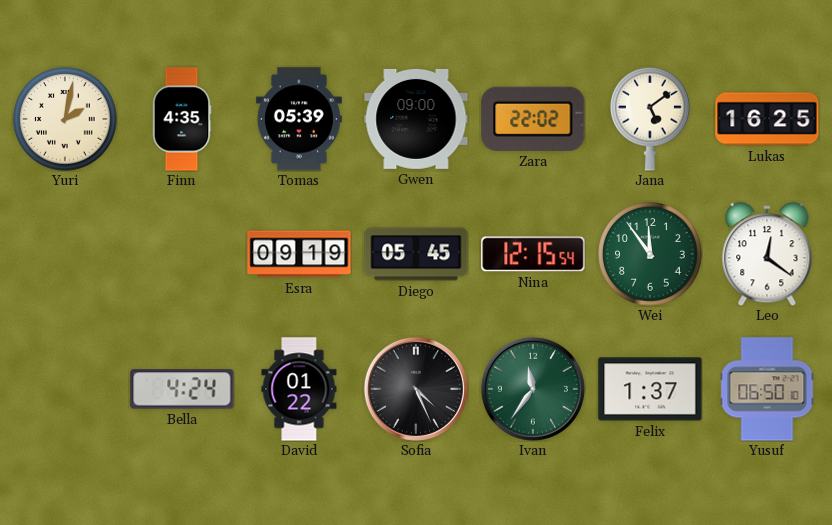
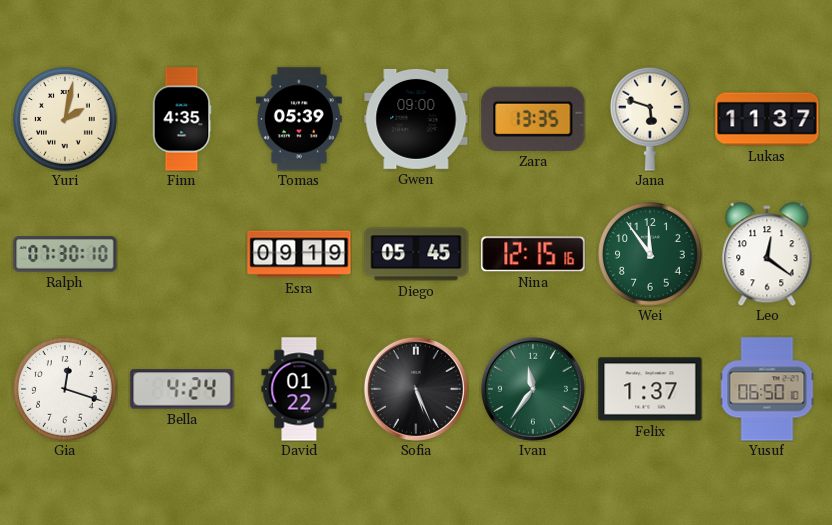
Zara: 22:02 -> 13:35
Jana: 5:09 -> 5:48
Lukas: 16:25 -> 11:37
Ralph: none -> 07:30
Nina: 12:15:54 -> 12:15:16
Gia: none -> 12:18
Sofia: 4:26 -> 5:26
